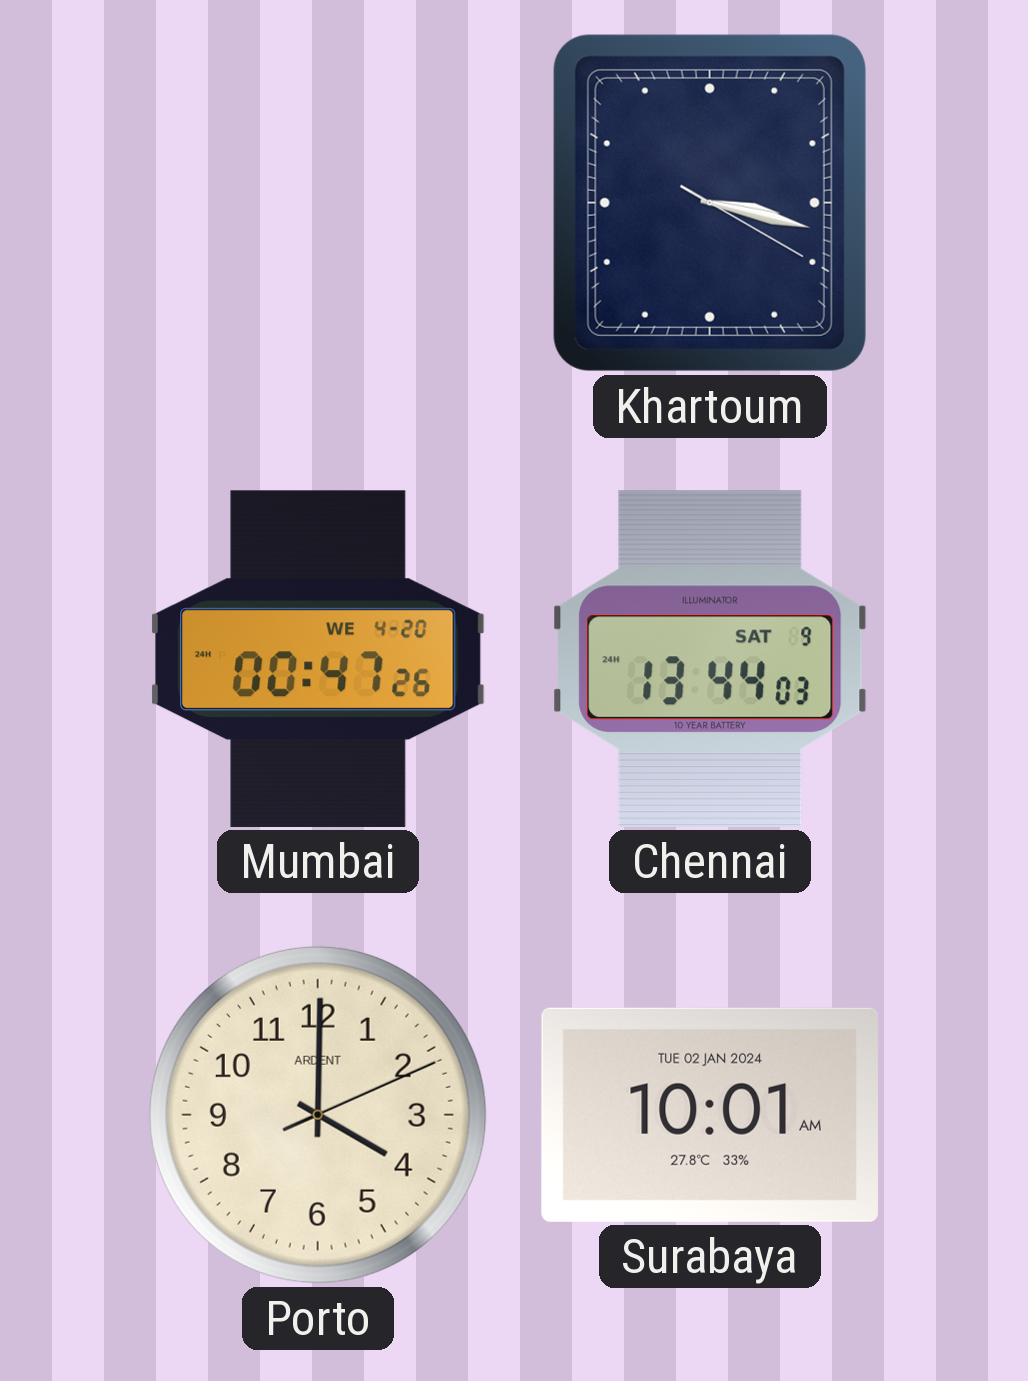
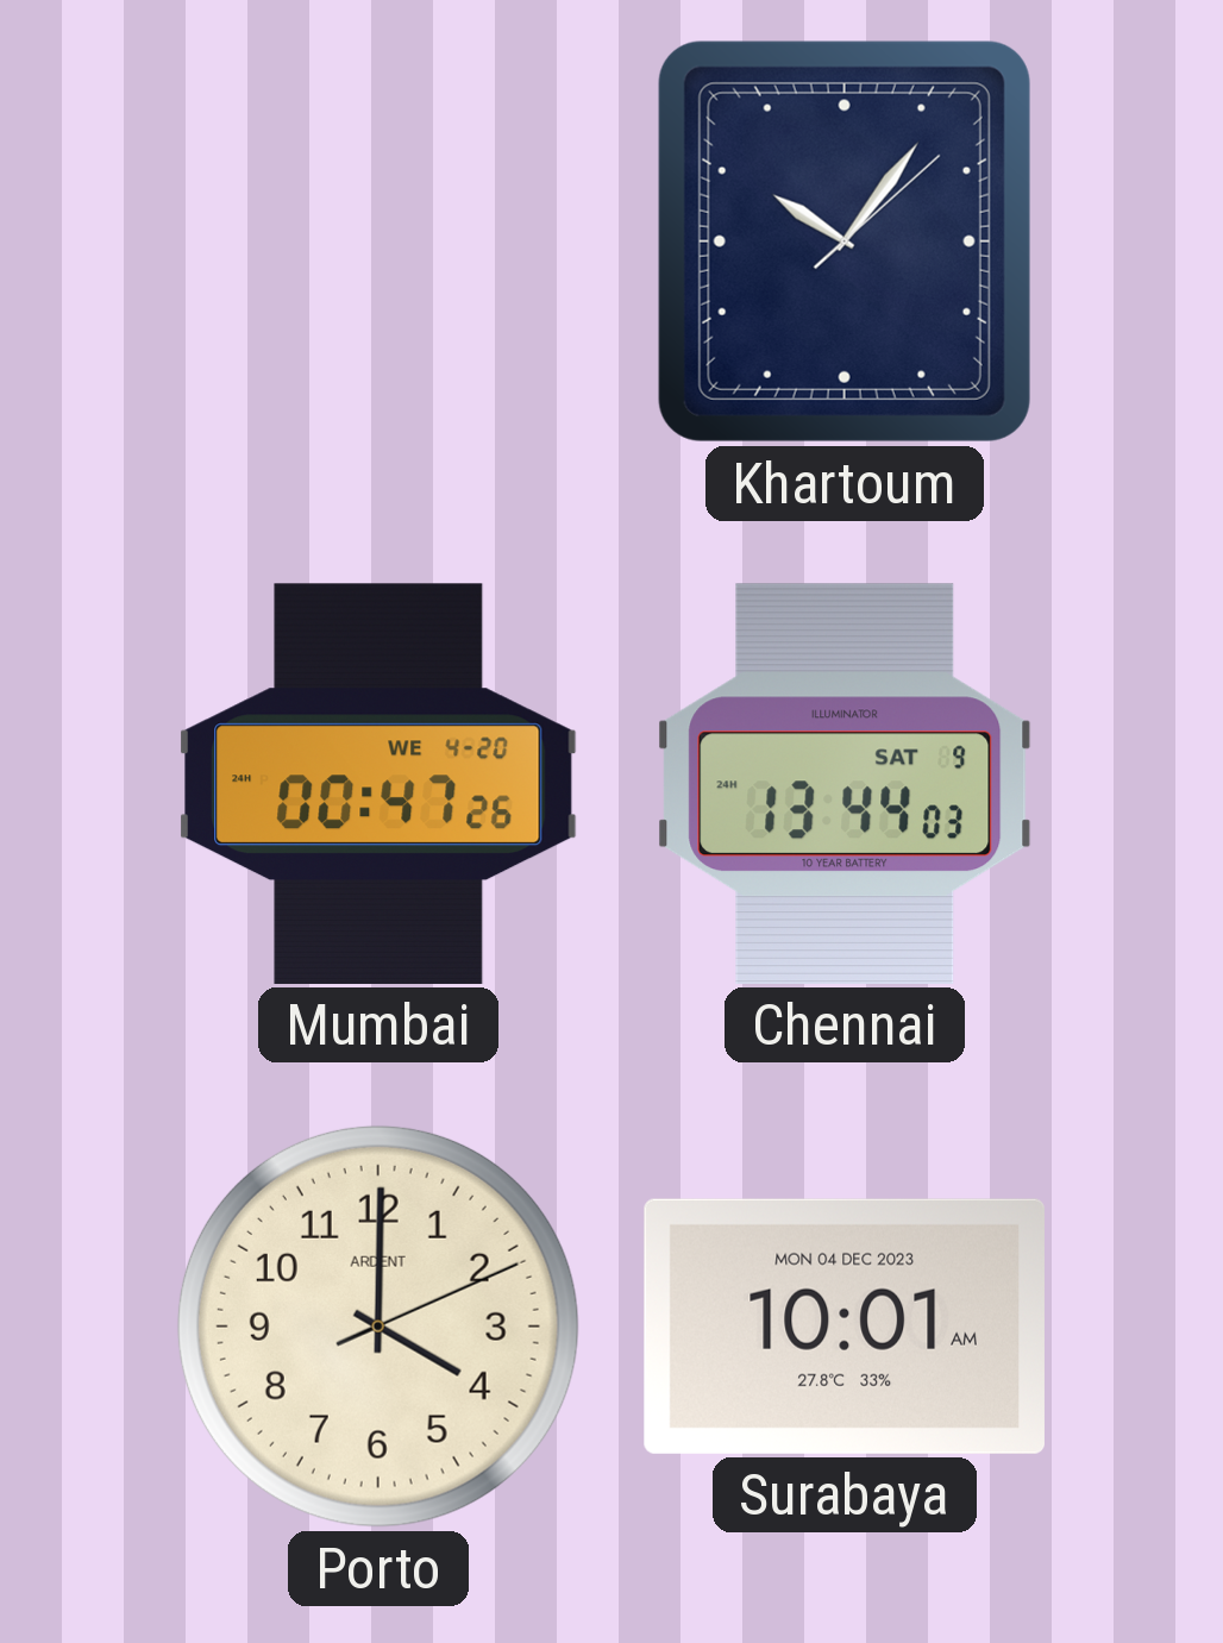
Khartoum: 3:17 -> 10:06
Surabaya date: TUE 02 JAN 2024 -> MON 04 DEC 2023
